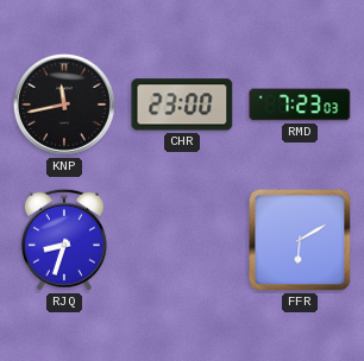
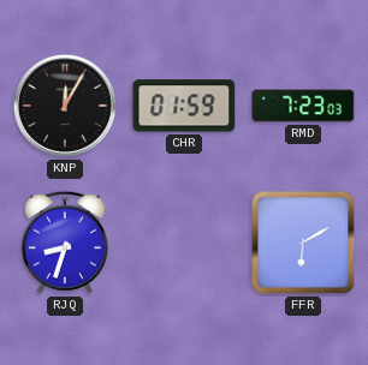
KNP: 11:43 -> 12:05
CHR: 23:00 -> 01:59
